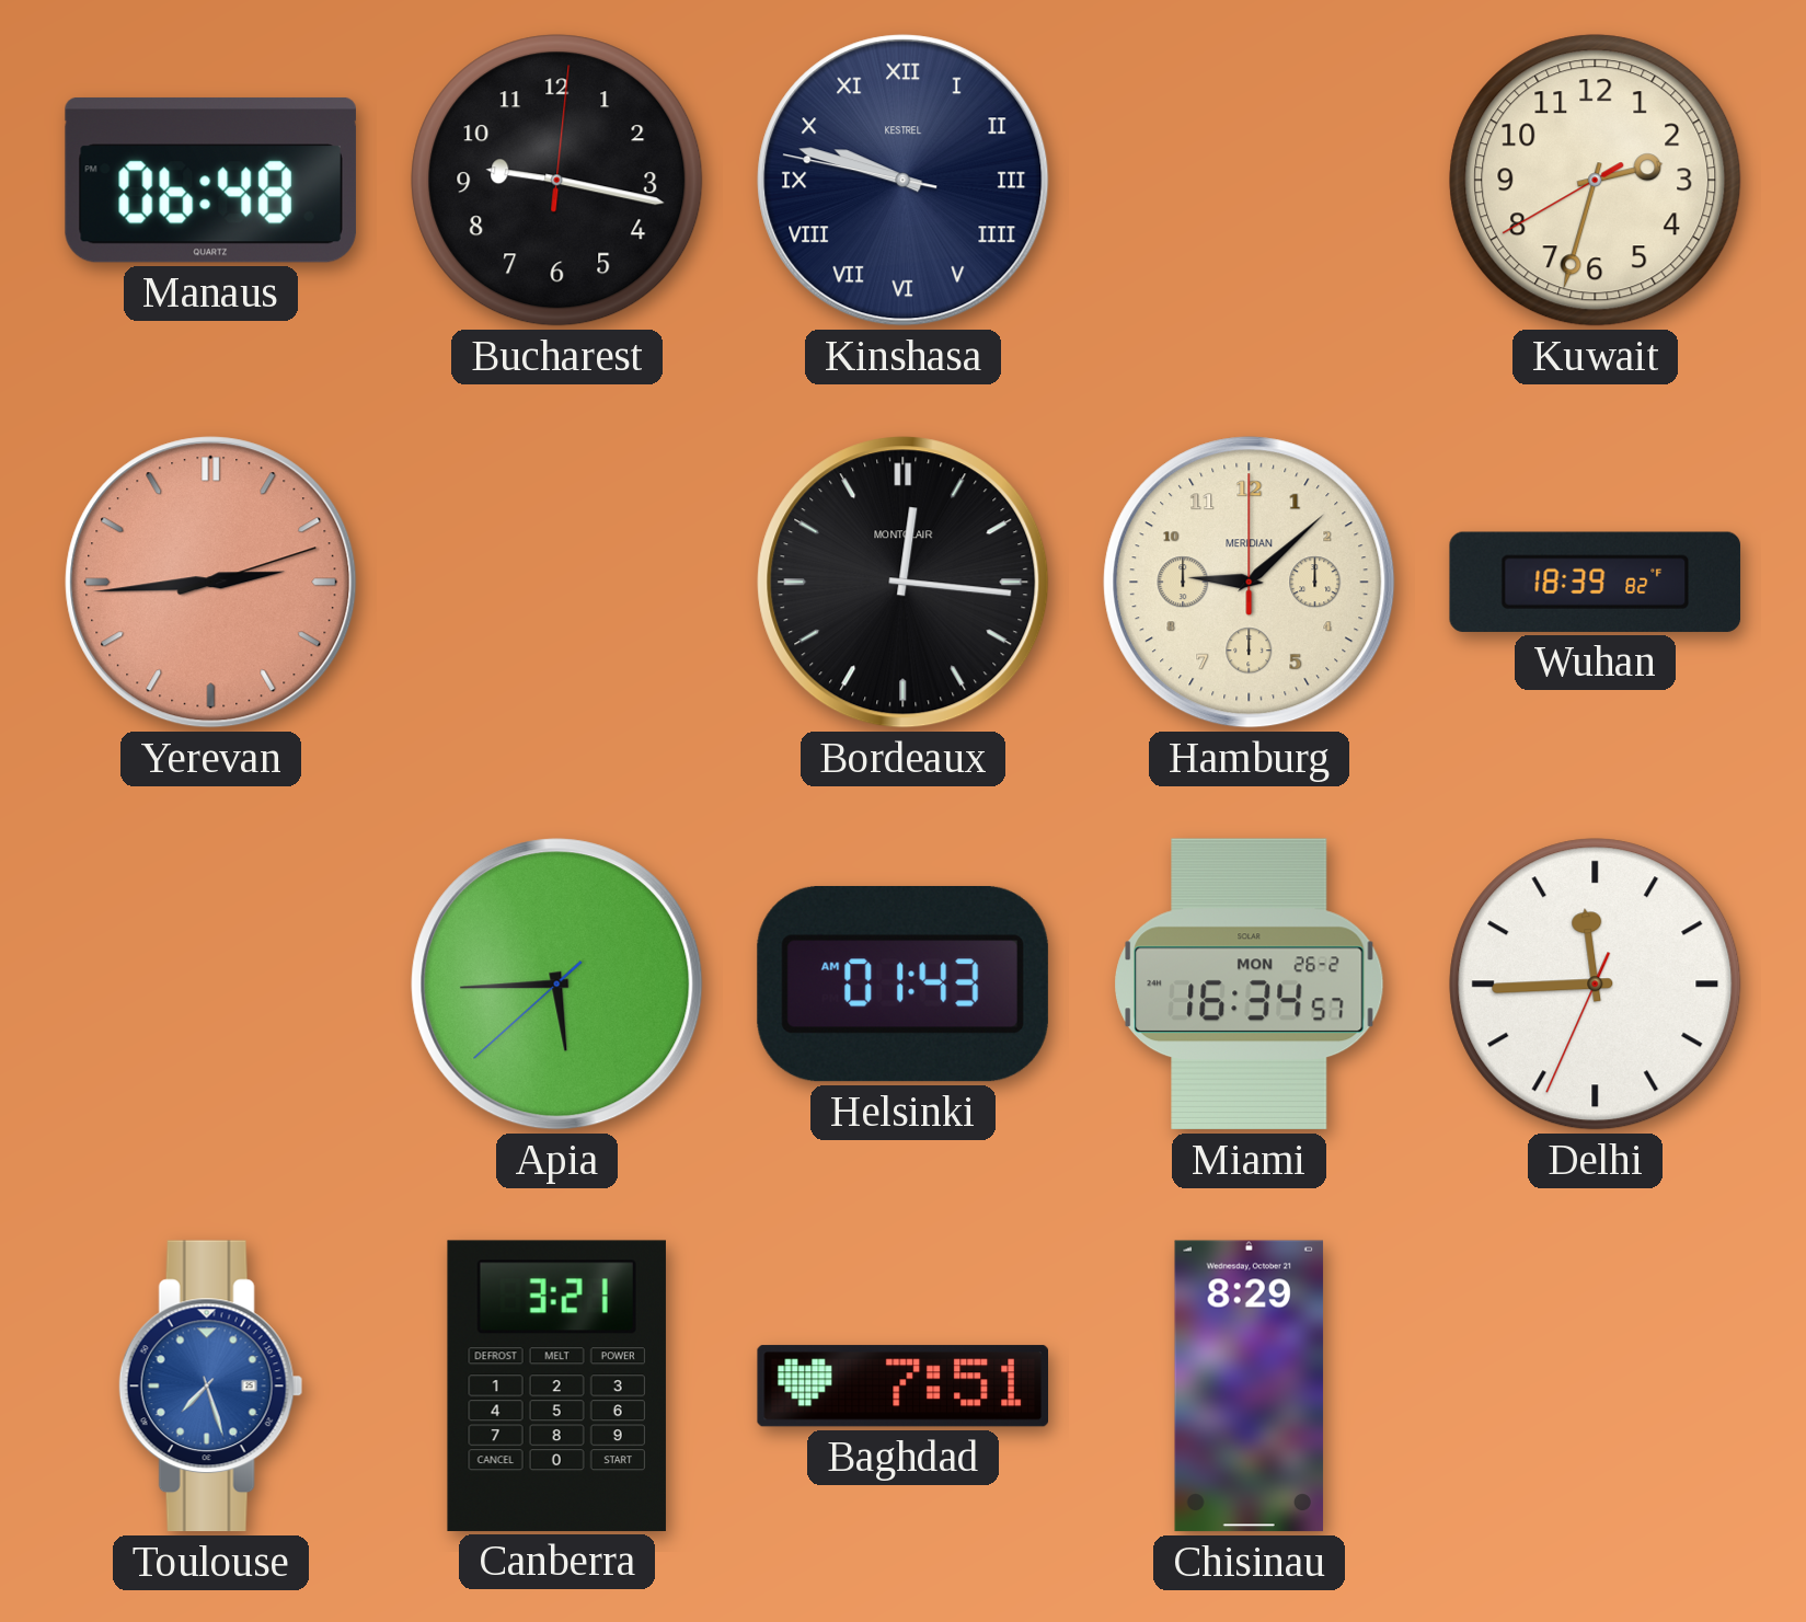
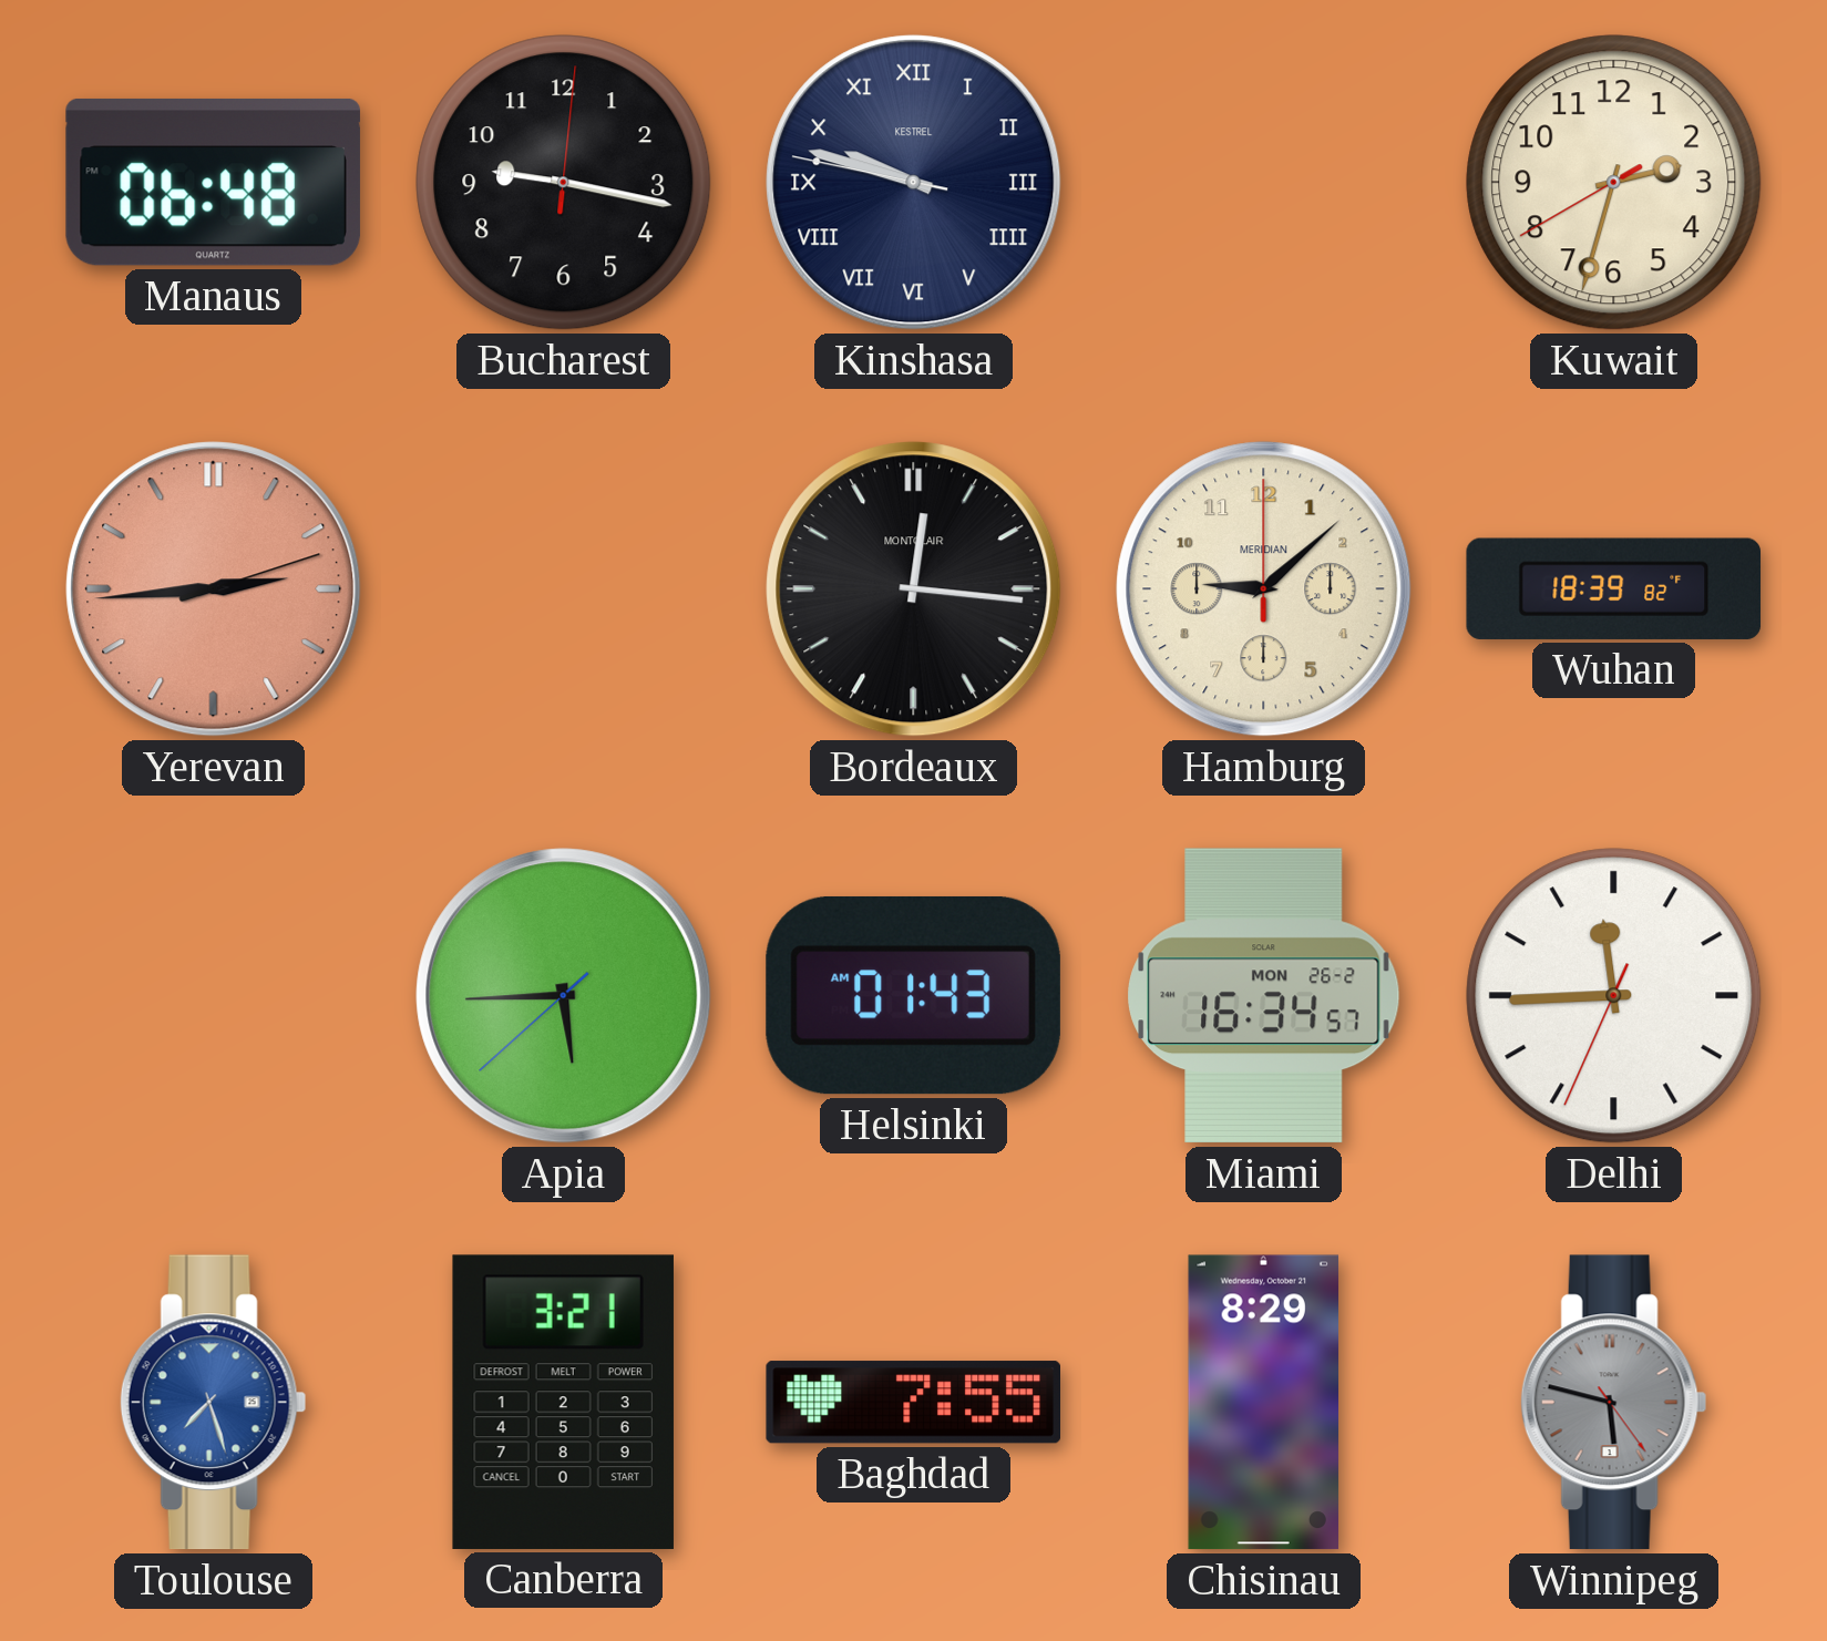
Baghdad: 7:51 -> 7:55
Winnipeg: none -> 5:47
